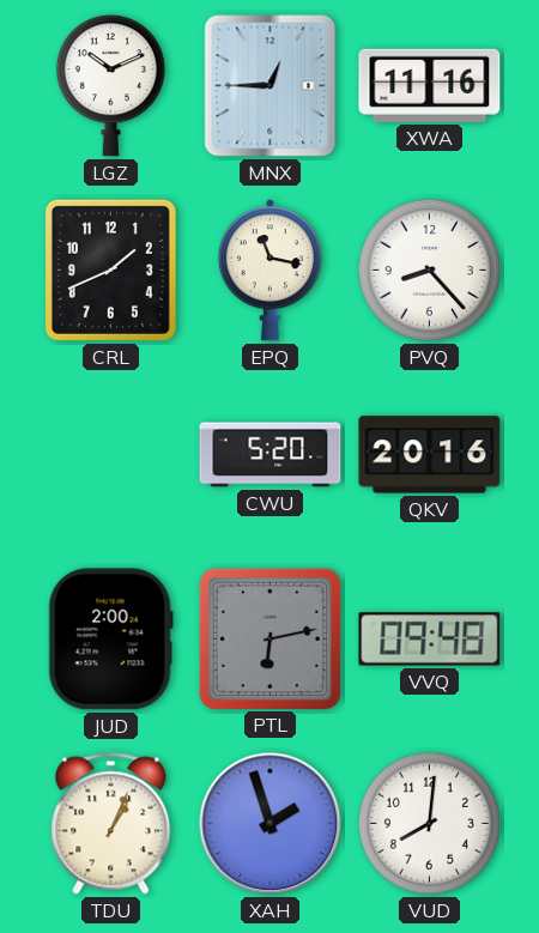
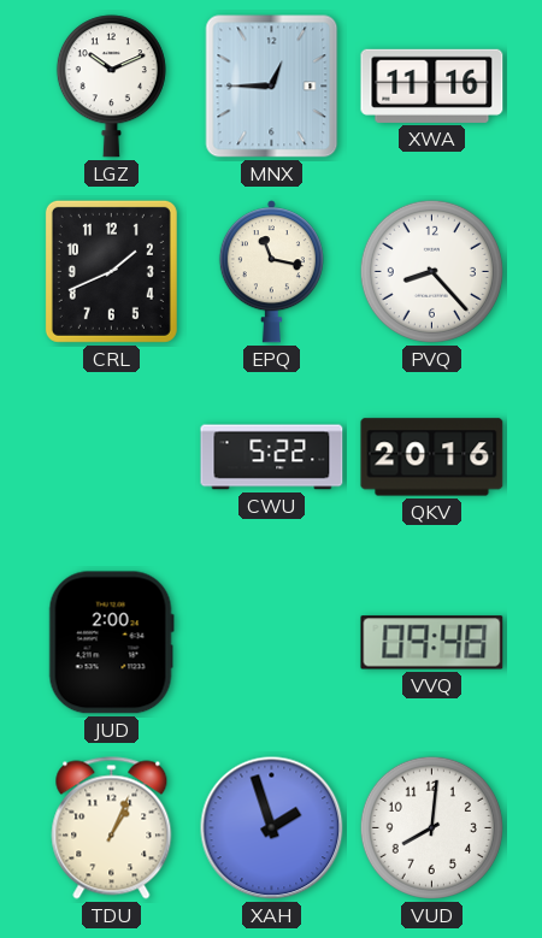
CWU: 5:20 -> 5:22
PTL: 6:13 -> none
